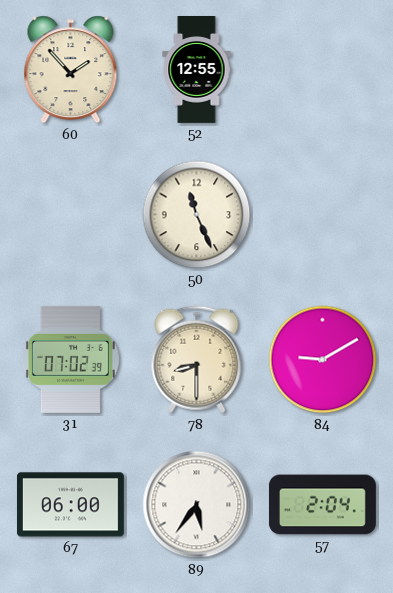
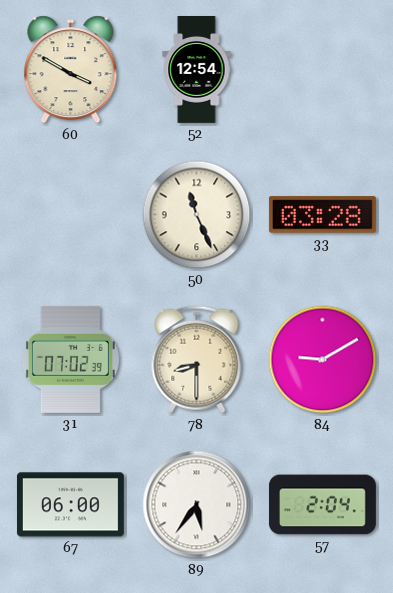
60: 1:53 -> 3:50
52: 12:55 -> 12:54
33: none -> 03:28
